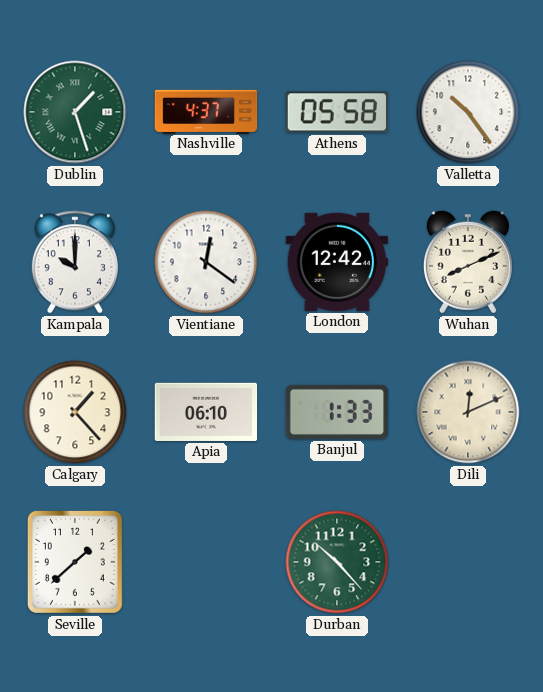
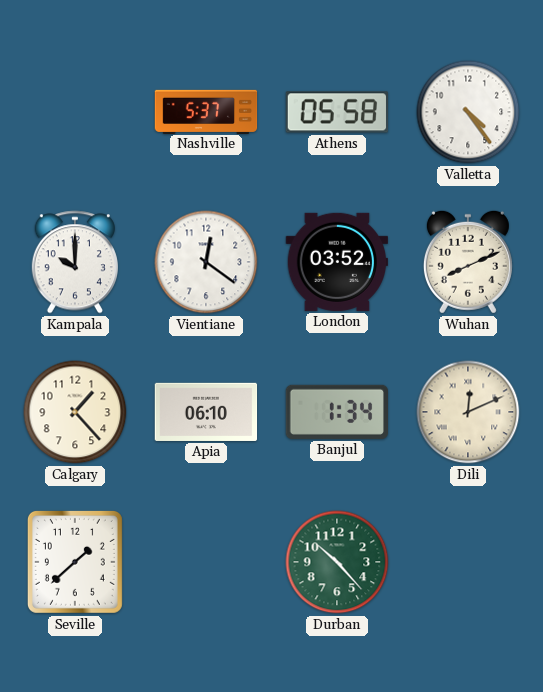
Dublin: 1:27 -> none
Nashville: 4:37 -> 5:37
Valletta: 10:24 -> 4:24
London: 12:42 -> 03:52
Banjul: 1:33 -> 1:34
